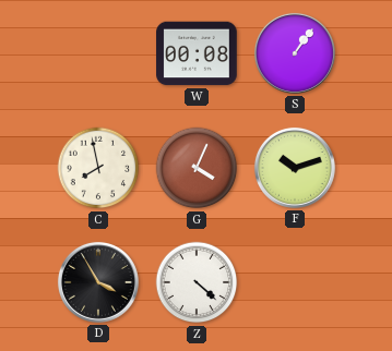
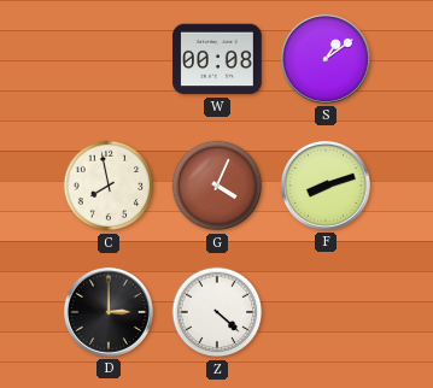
S: 1:06 -> 1:09
F: 10:12 -> 8:12
D: 3:55 -> 3:00
